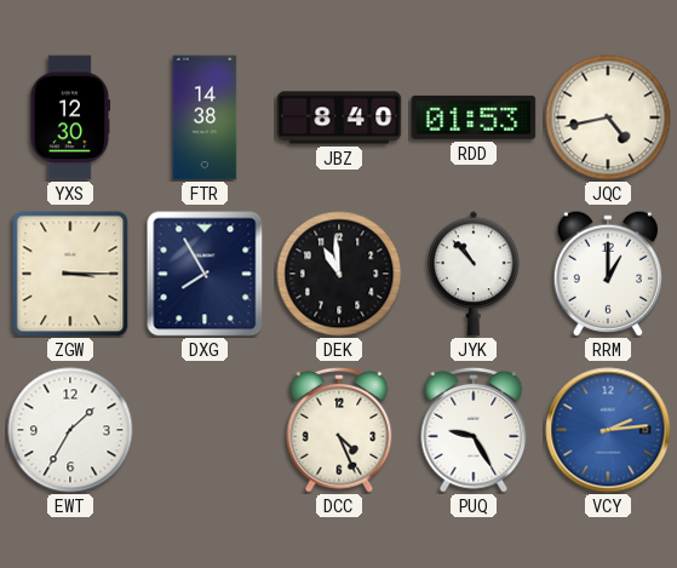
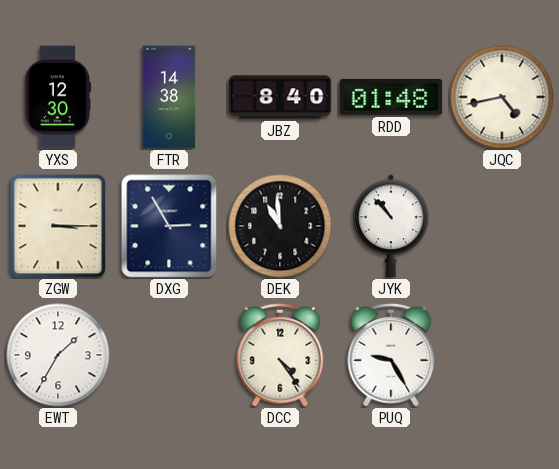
RDD: 01:53 -> 01:48
DXG: 7:55 -> 2:55
RRM: 1:00 -> none
DCC: 4:26 -> 4:24
VCY: 2:14 -> none
